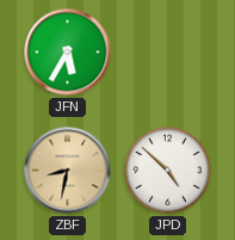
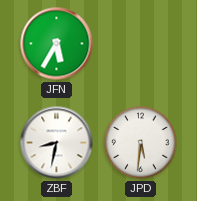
ZBF dial: champagne -> white
JPD: 4:52 -> 5:31
